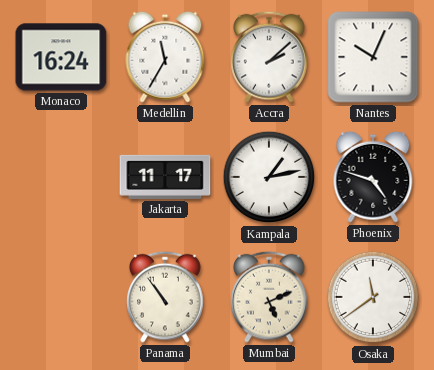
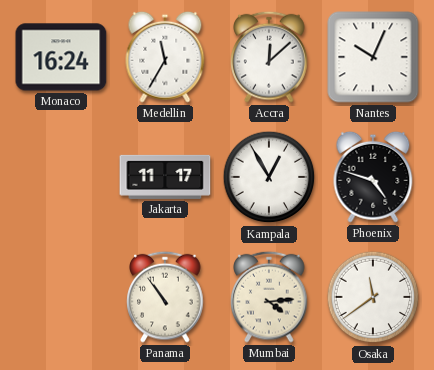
Accra: 2:08 -> 12:08
Kampala: 1:13 -> 12:55
Mumbai: 5:11 -> 4:14
